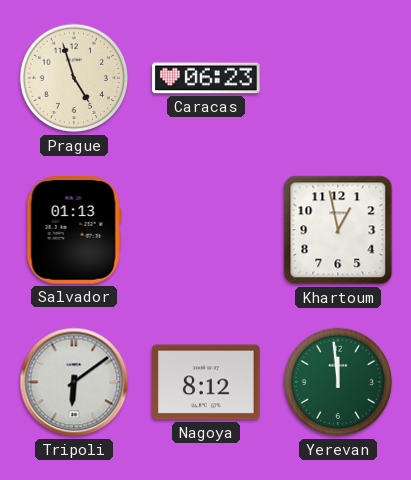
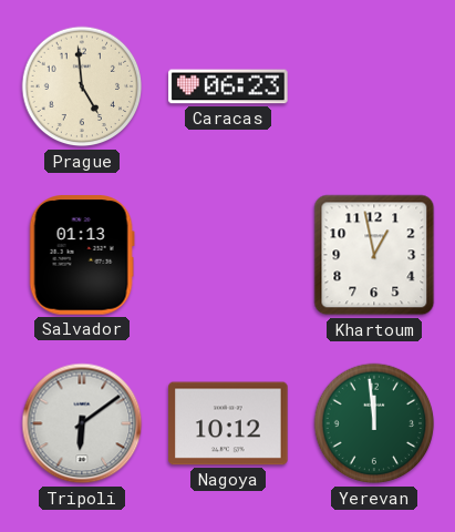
Prague: 4:57 -> 4:59
Nagoya: 8:12 -> 10:12
